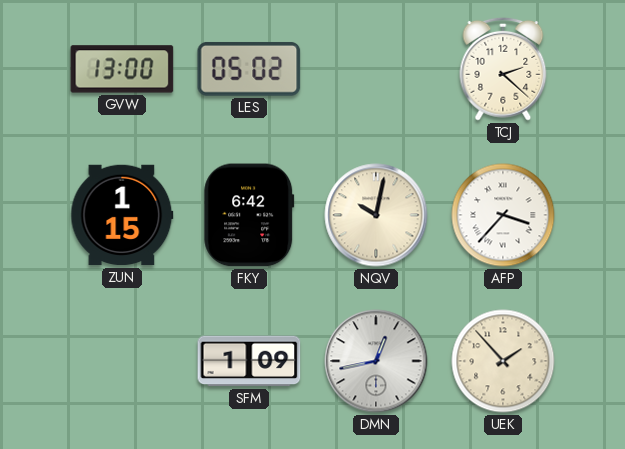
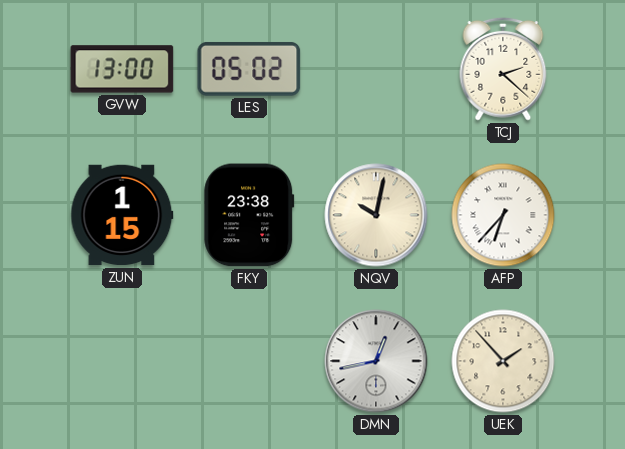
FKY: 6:42 -> 23:38
AFP: 3:37 -> 6:37
SFM: 1:09 -> none
